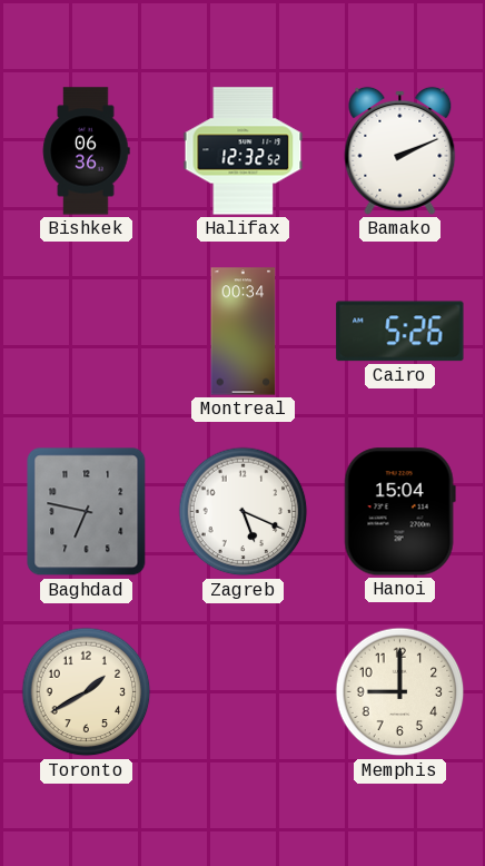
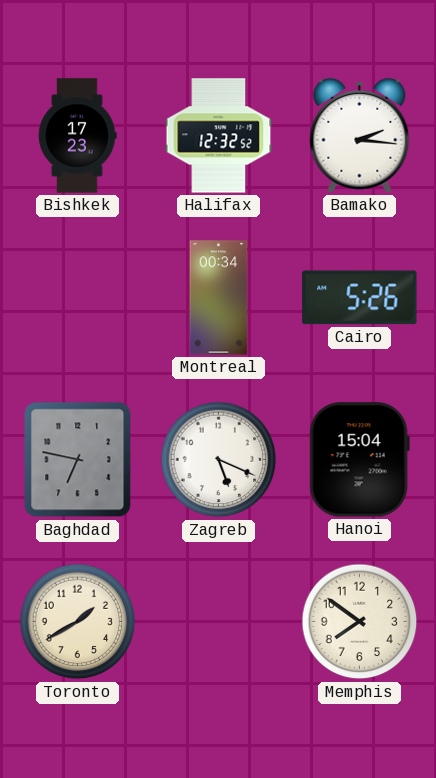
Bishkek: 06:36 -> 17:23
Bamako: 2:11 -> 2:16
Memphis: 9:00 -> 7:51
